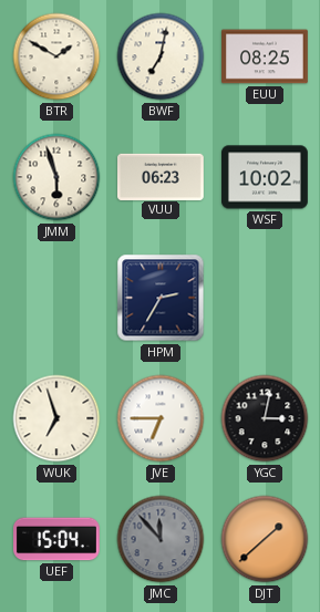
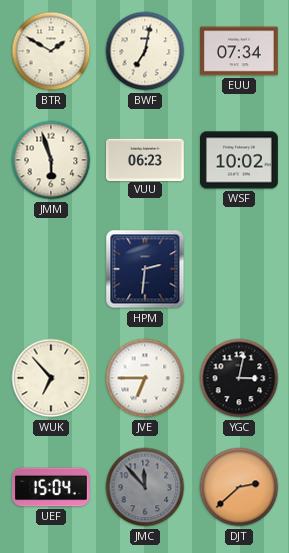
EUU: 08:25 -> 07:34
HPM: 2:35 -> 2:31
WUK: 6:57 -> 6:53
DJT: 1:38 -> 2:38
